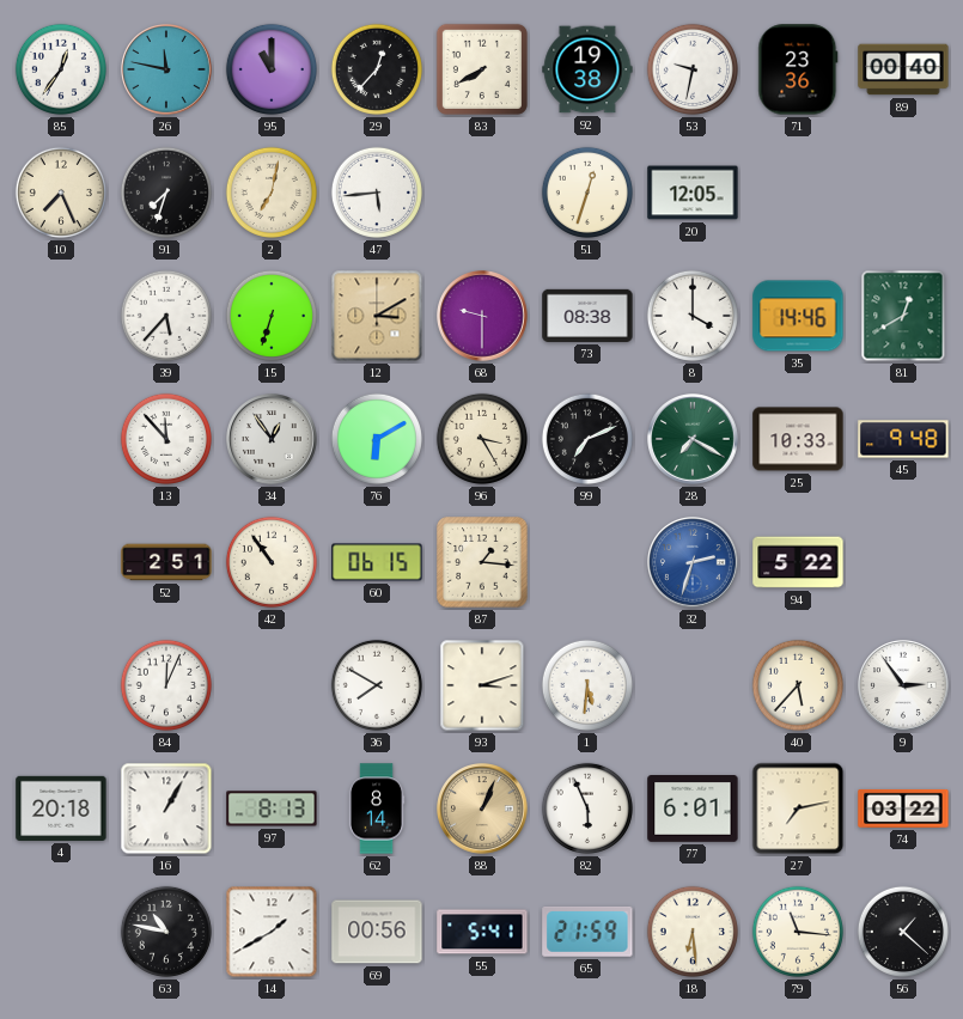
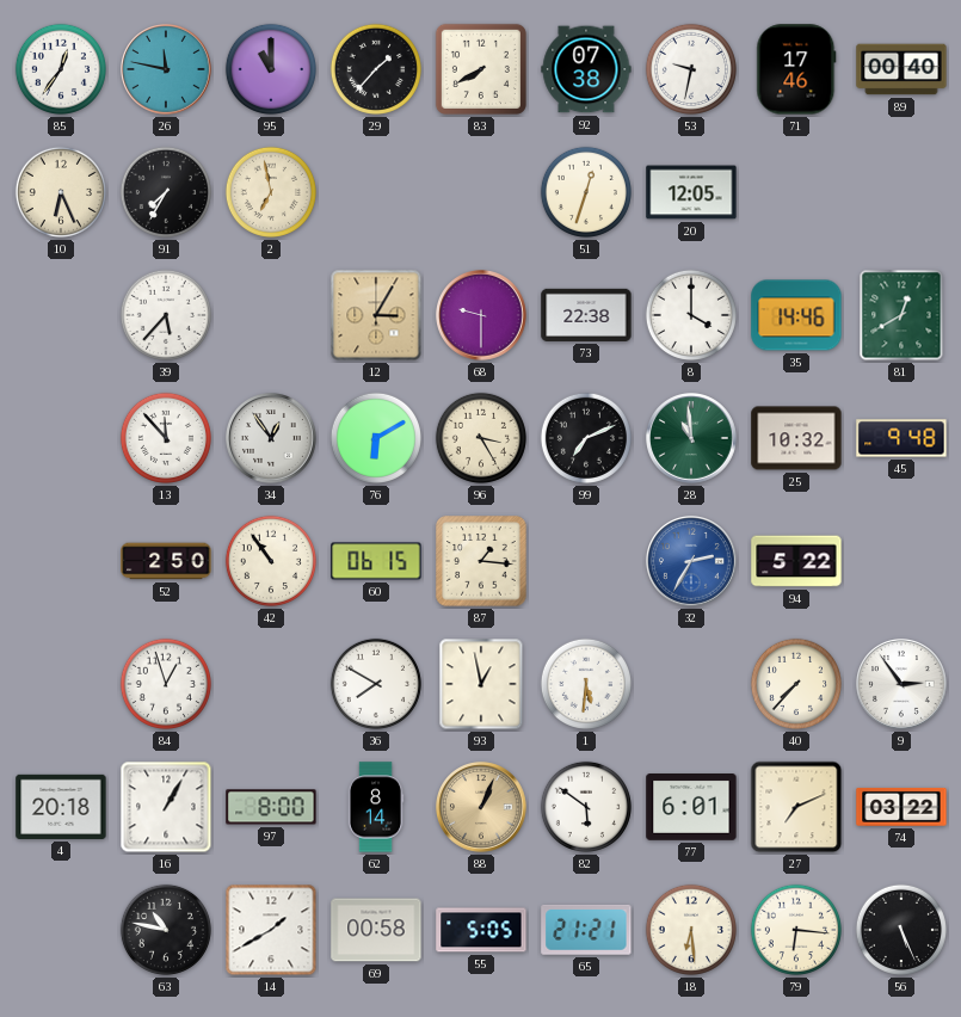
29: 12:37 -> 1:37
92: 19:38 -> 07:38
71: 23:36 -> 17:46
10: 7:26 -> 6:26
91: 7:33 -> 7:35
2: 7:02 -> 6:58
47: 5:44 -> none
15: 6:33 -> none
12: 3:10 -> 3:05
73: 08:38 -> 22:38
28: 7:20 -> 10:59
25: 10:33 -> 10:32
52: 2:51 -> 2:50
32: 2:33 -> 2:35
84: 12:04 -> 12:57
93: 3:12 -> 12:58
40: 5:37 -> 7:37
97: 8:13 -> 8:00
82: 5:56 -> 5:51
27: 7:13 -> 7:11
69: 00:56 -> 00:58
55: 5:41 -> 5:05
65: 21:59 -> 21:21
79: 11:16 -> 6:16
56: 1:22 -> 5:26
